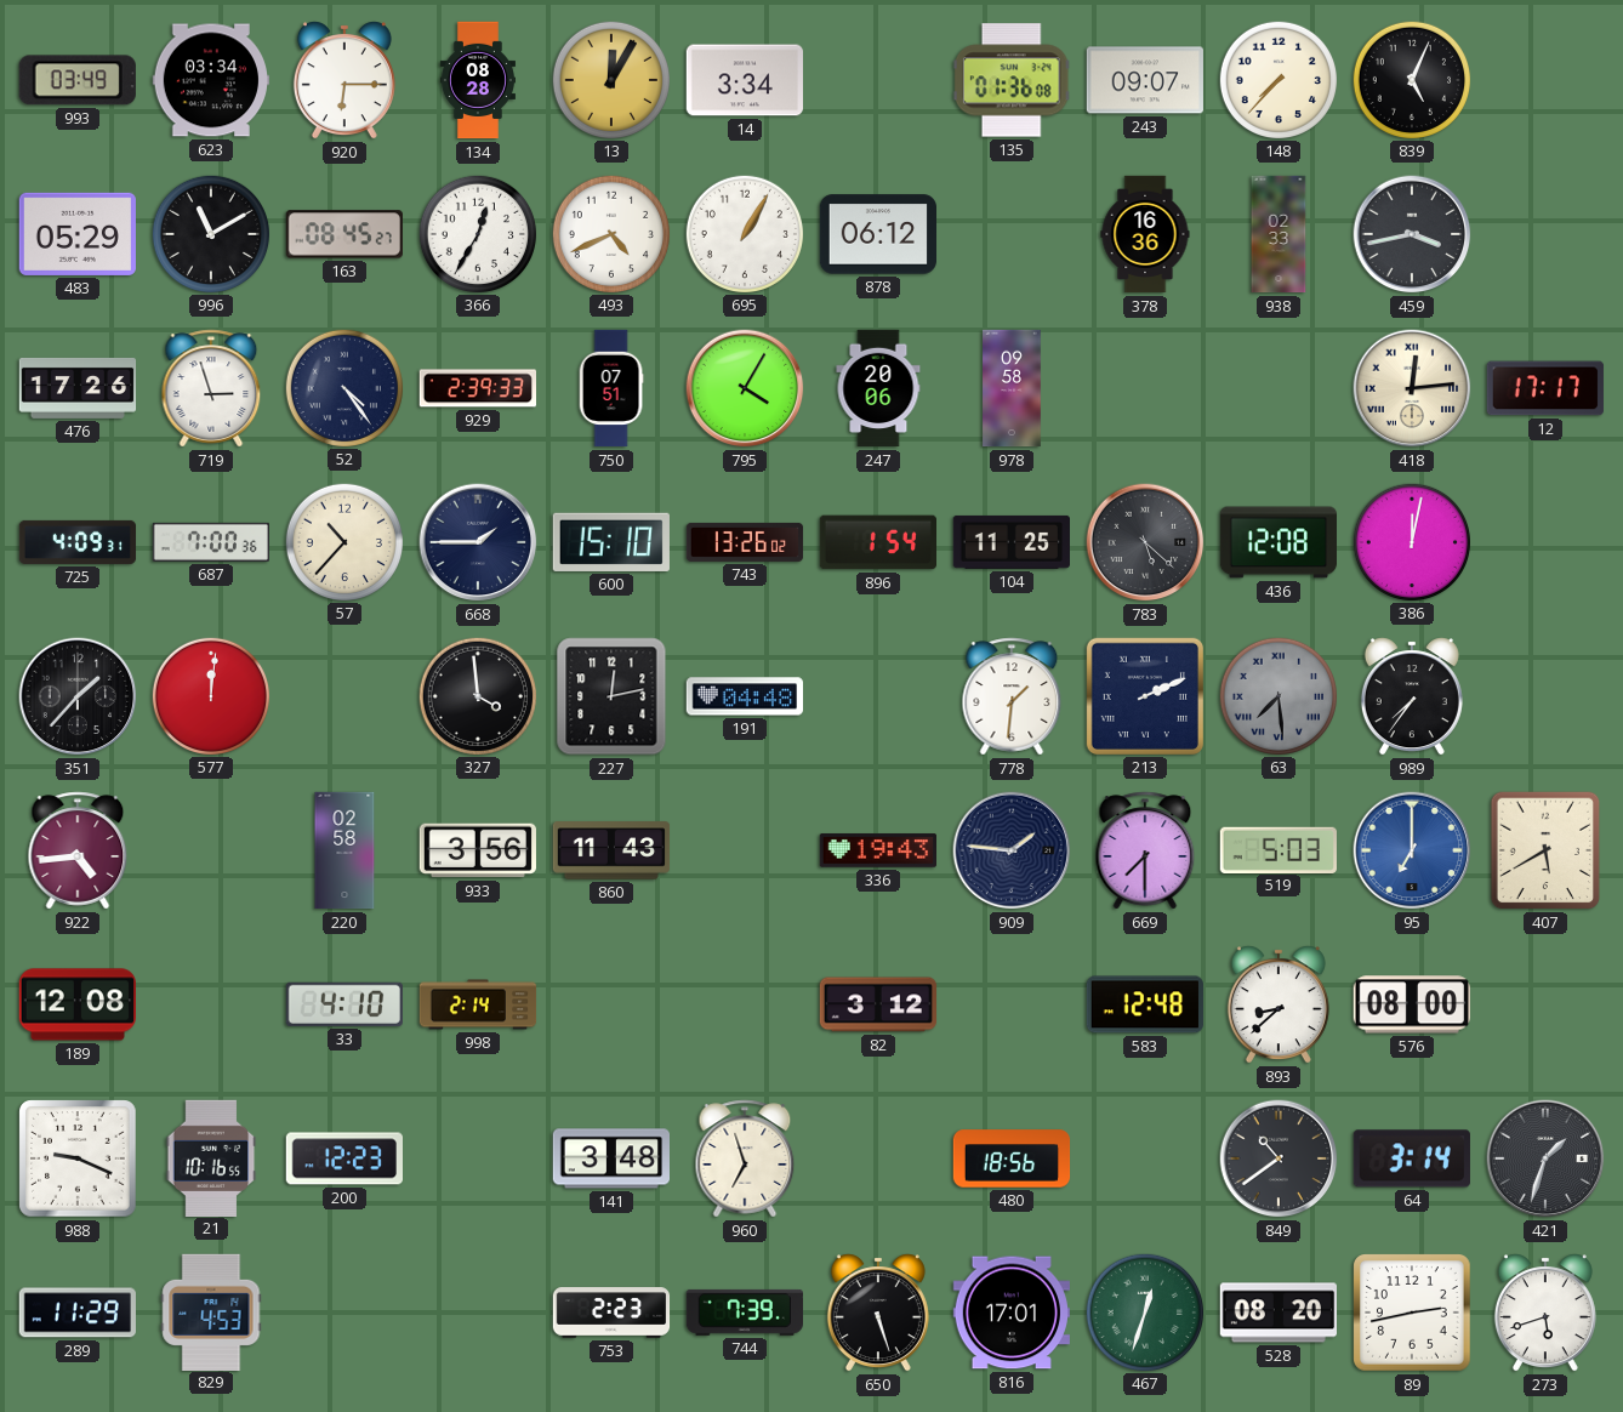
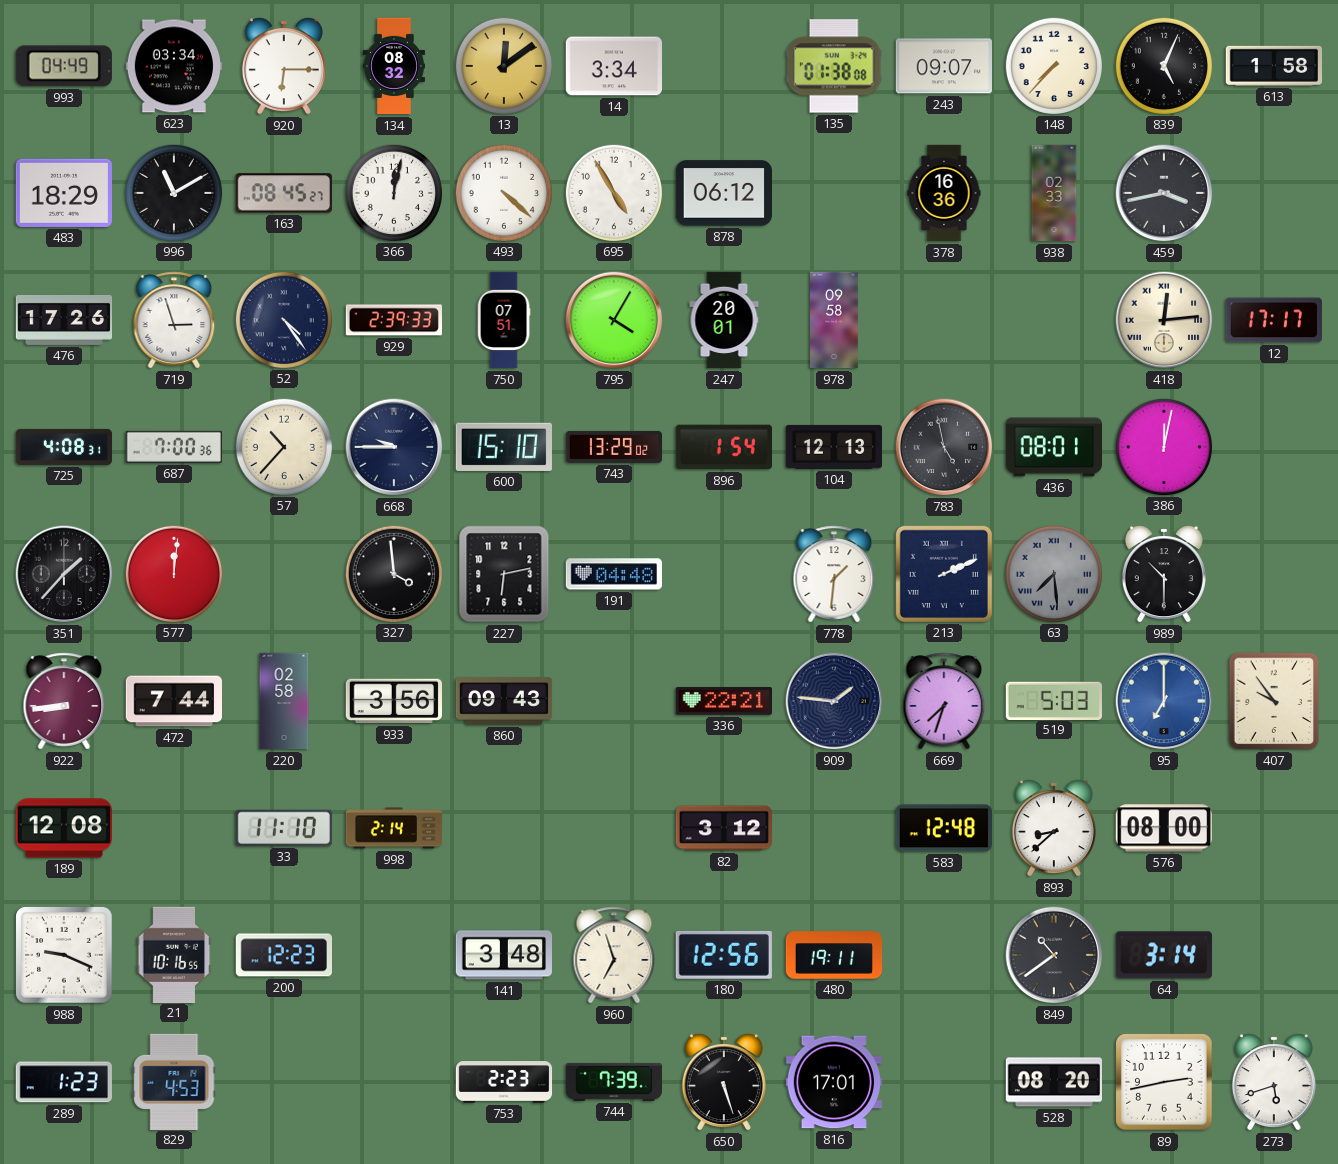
993: 03:49 -> 04:49
134: 08:28 -> 08:32
13: 12:05 -> 12:09
135: 01:36 -> 01:38
613: none -> 1:58
483: 05:29 -> 18:29
366: 12:35 -> 12:02
493: 4:41 -> 4:22
695: 1:05 -> 4:55
247: 20:06 -> 20:01
725: 4:09 -> 4:08
668: 1:45 -> 9:45
743: 13:26 -> 13:29
104: 11:25 -> 12:13
783: 5:22 -> 4:58
436: 12:08 -> 08:01
227: 12:13 -> 6:13
989: 7:36 -> 10:30
922: 4:44 -> 8:44
472: none -> 7:44
860: 11:43 -> 09:43
336: 19:43 -> 22:21
669: 7:30 -> 7:33
407: 5:40 -> 9:54
33: 4:10 -> 11:10
180: none -> 12:56
480: 18:56 -> 19:11
421: 1:33 -> none
289: 11:29 -> 1:23
467: 12:33 -> none
